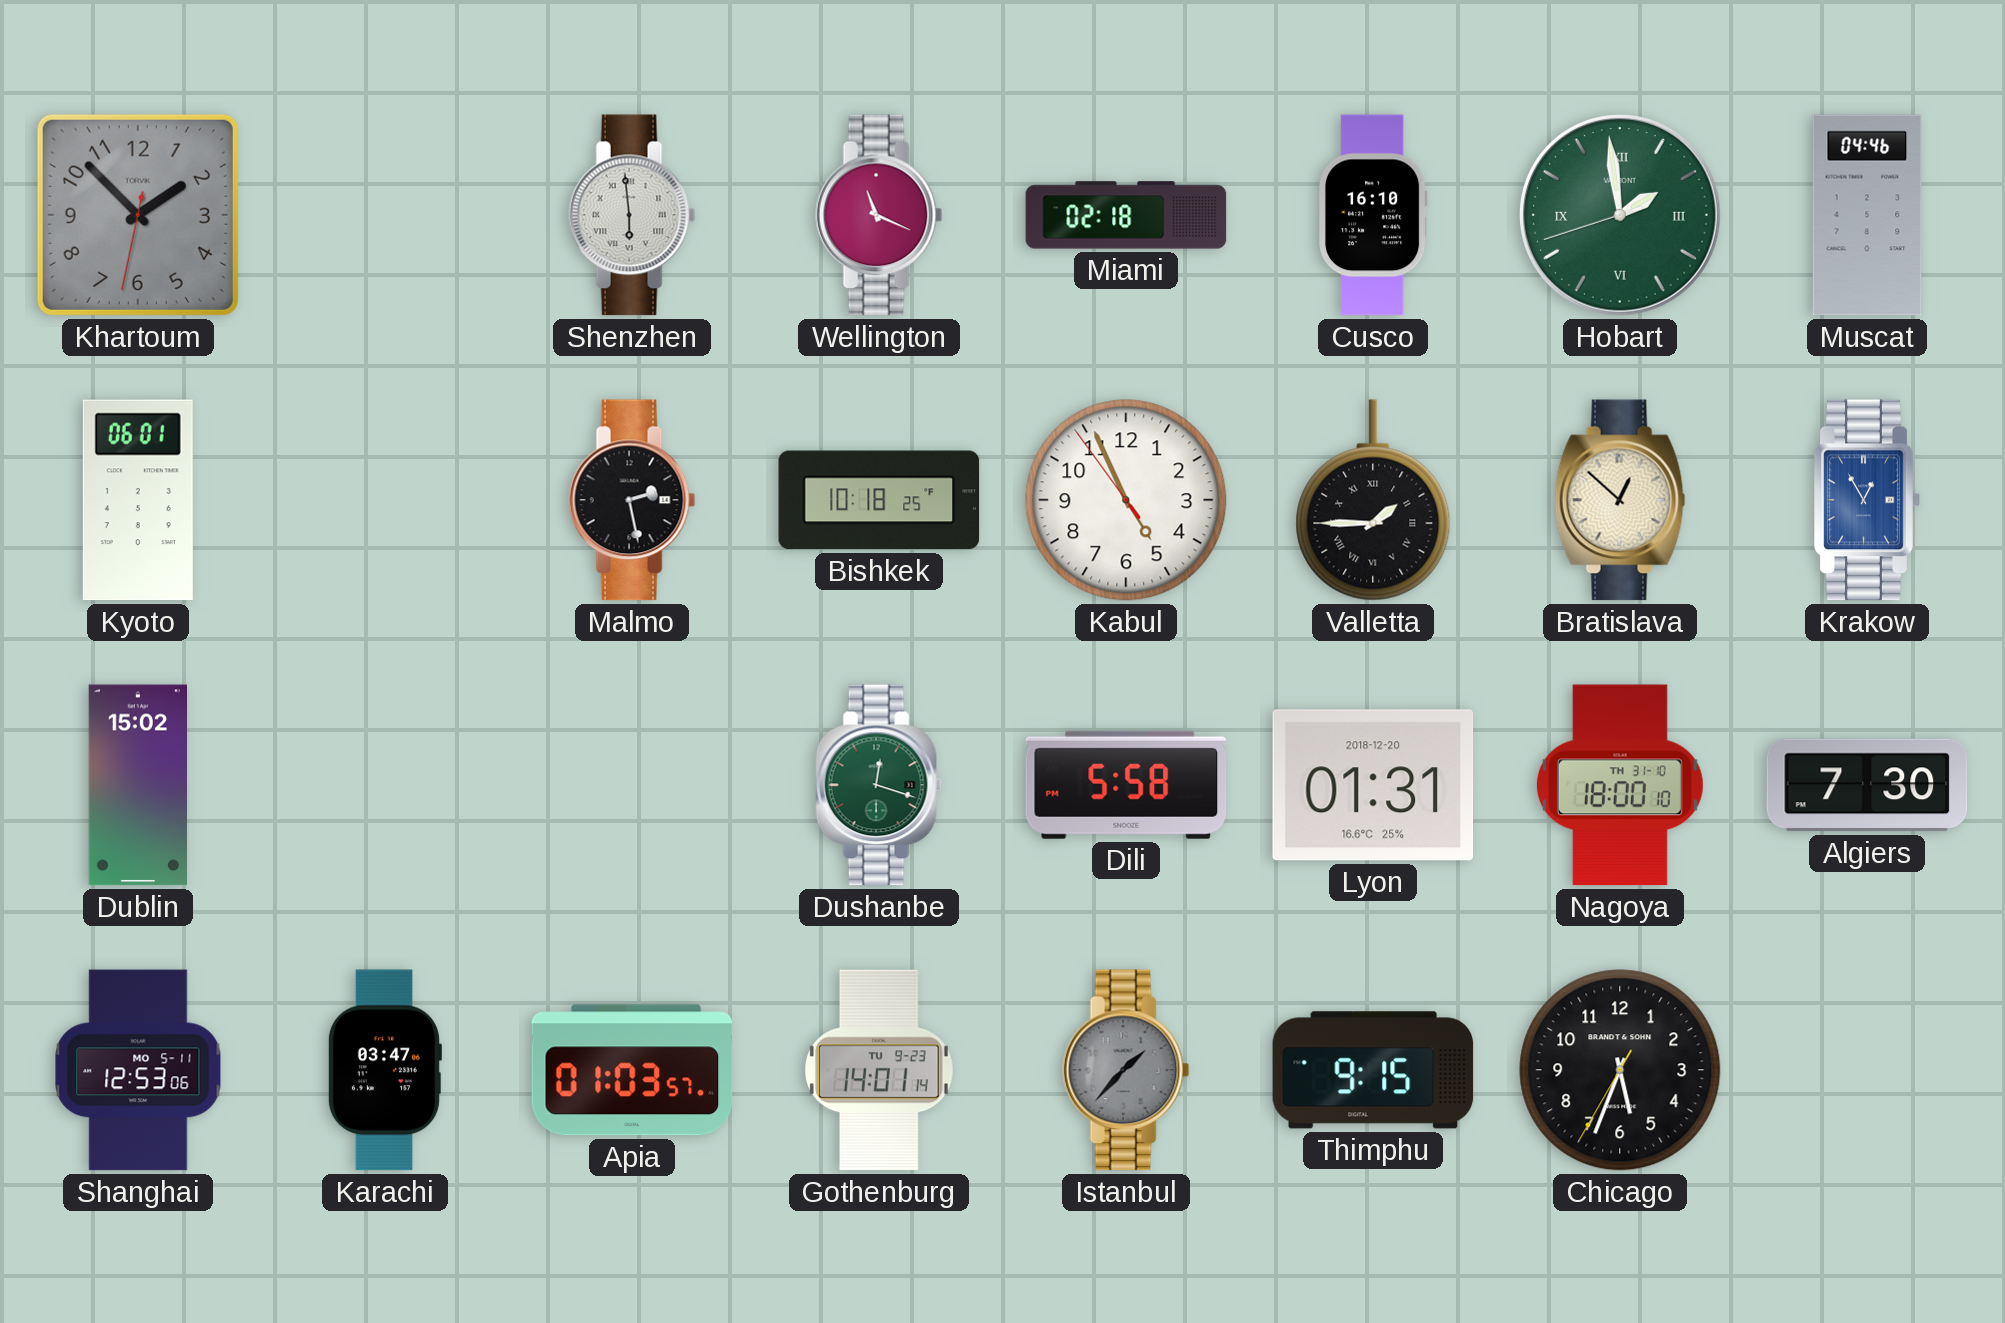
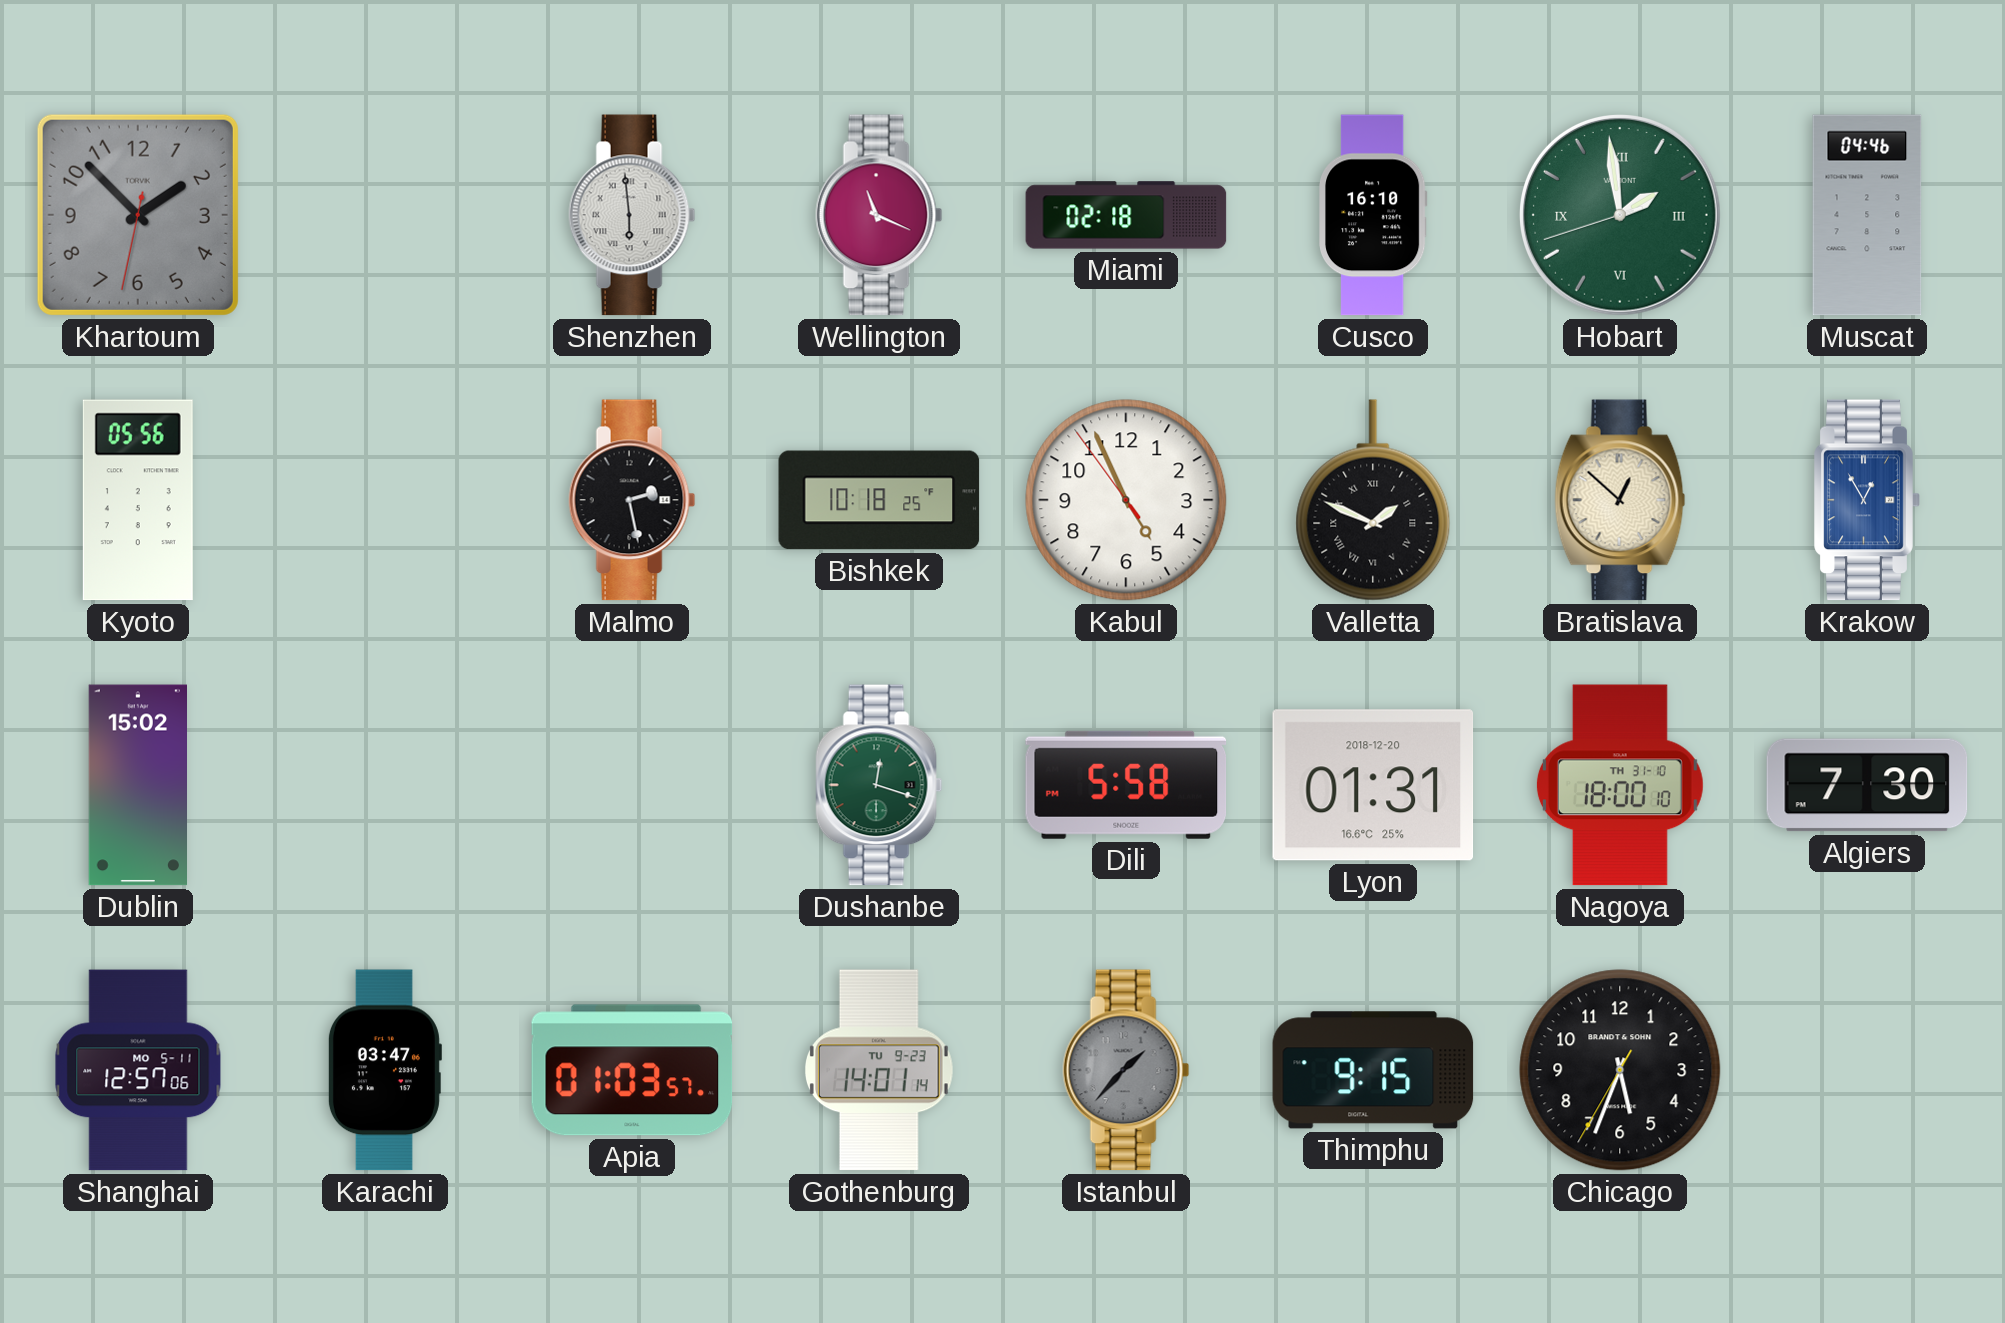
Kyoto: 06:01 -> 05:56
Valletta: 1:45 -> 1:49
Shanghai: 12:53 -> 12:57
